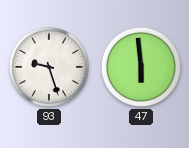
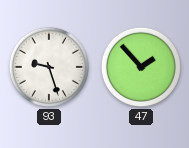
47: 5:59 -> 1:53
